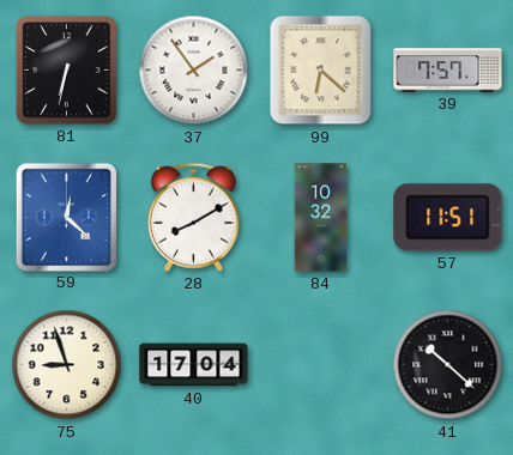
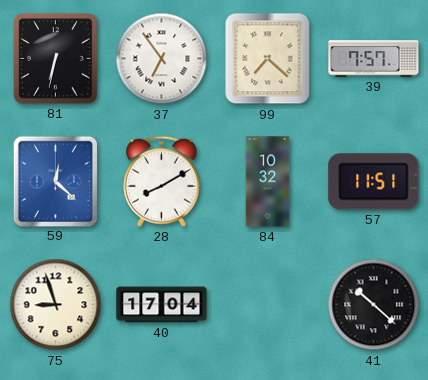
37: 1:54 -> 6:54
99: 6:22 -> 7:22
